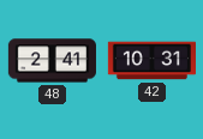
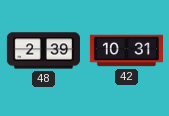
48: 2:41 -> 2:39
